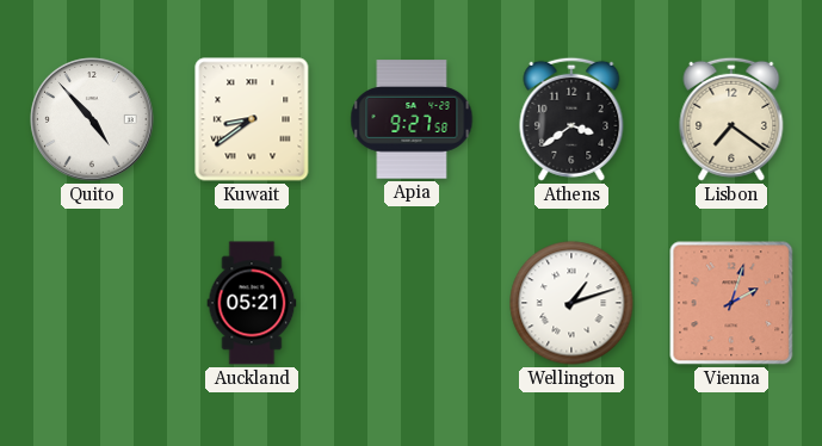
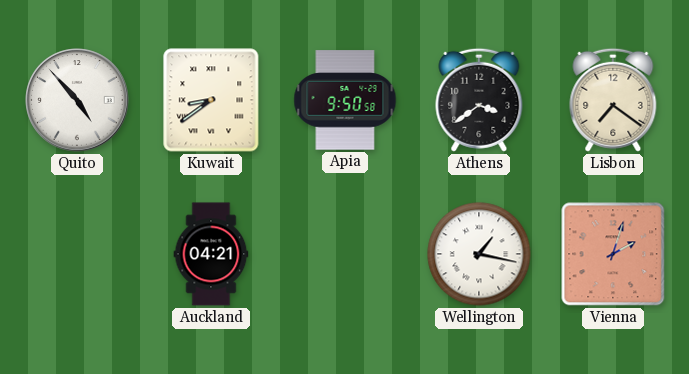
Apia: 9:27 -> 9:50
Auckland: 05:21 -> 04:21
Wellington: 1:12 -> 1:17
